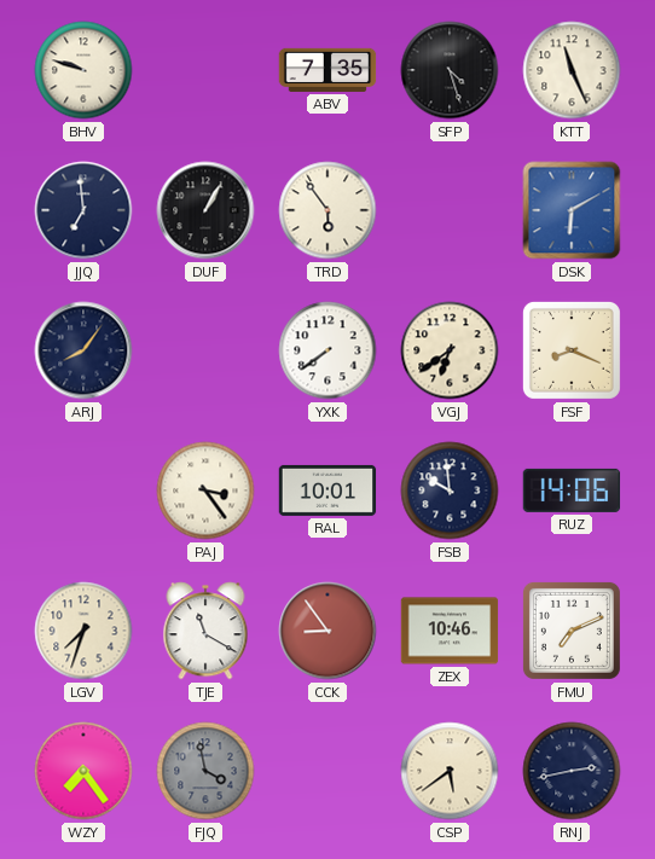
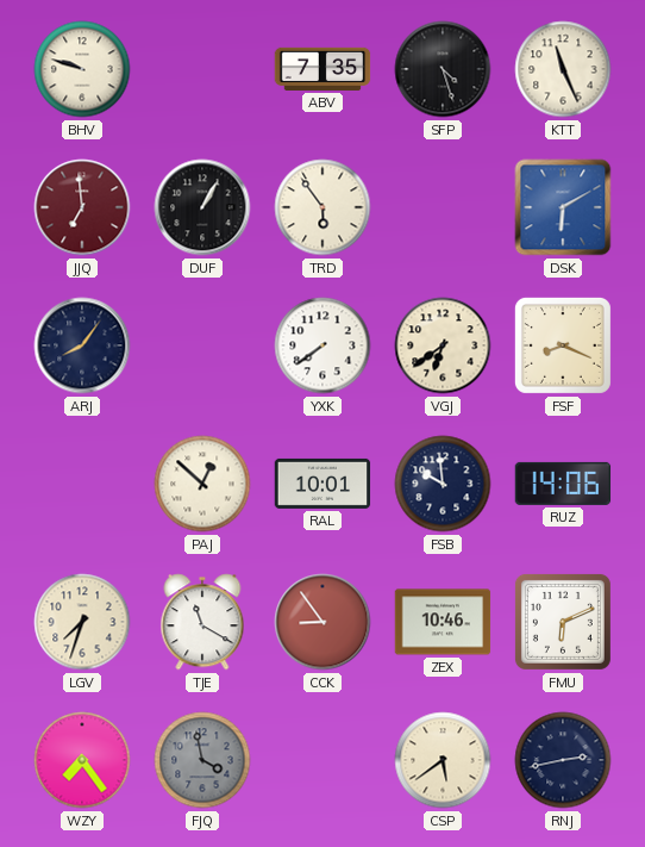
JJQ dial: navy -> burgundy
PAJ: 3:24 -> 12:52
FMU: 7:11 -> 6:11
